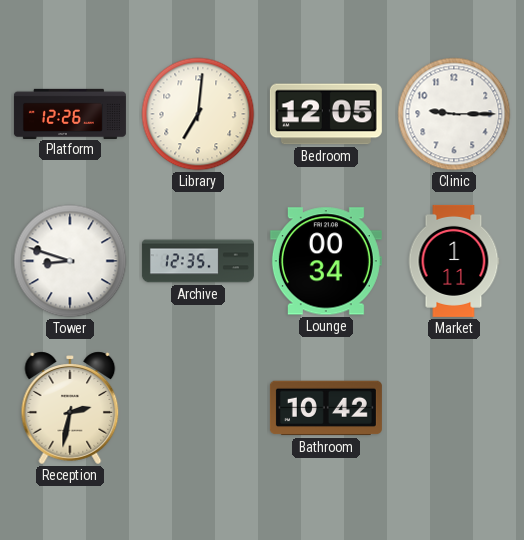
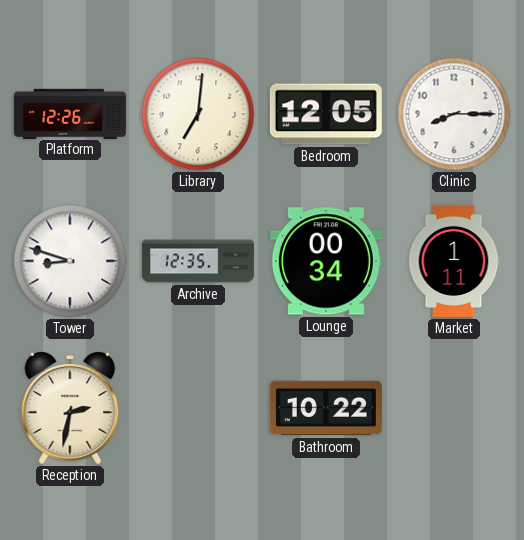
Clinic: 9:15 -> 8:15
Bathroom: 10:42 -> 10:22
